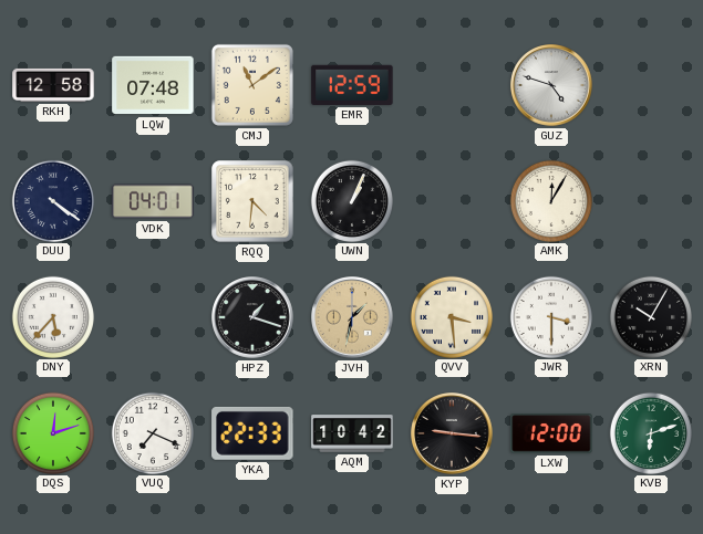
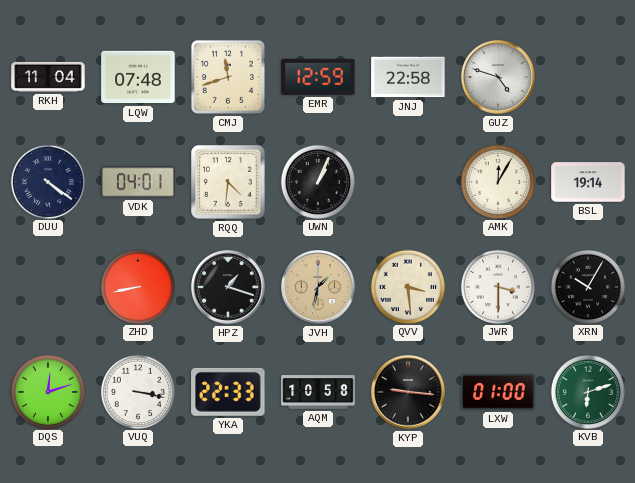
RKH: 12:58 -> 11:04
CMJ: 11:09 -> 11:42
JNJ: none -> 22:58
BSL: none -> 19:14
DNY: 5:37 -> none
ZHD: none -> 8:43
VUQ: 7:19 -> 3:17
AQM: 10:42 -> 10:58
LXW: 12:00 -> 01:00
